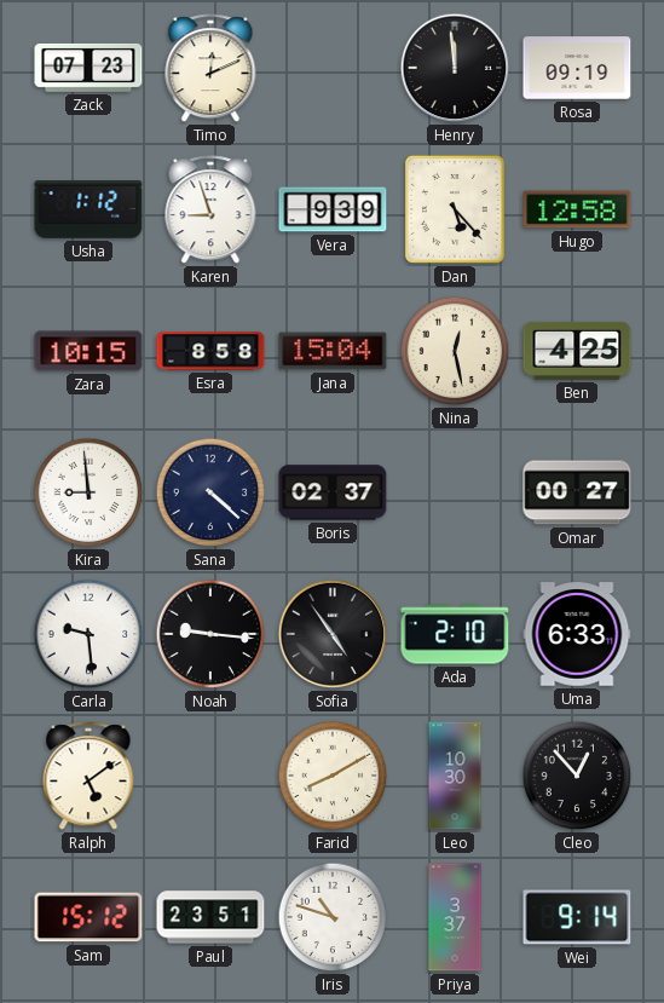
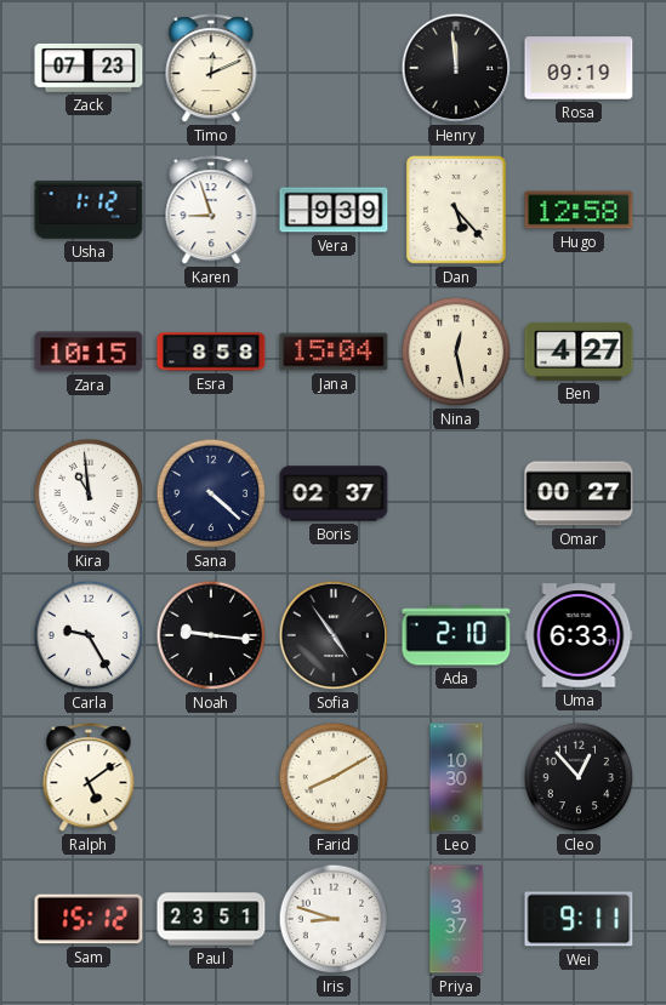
Ben: 4:25 -> 4:27
Kira: 8:59 -> 10:59
Carla: 9:29 -> 9:25
Iris: 10:48 -> 8:48
Wei: 9:14 -> 9:11
